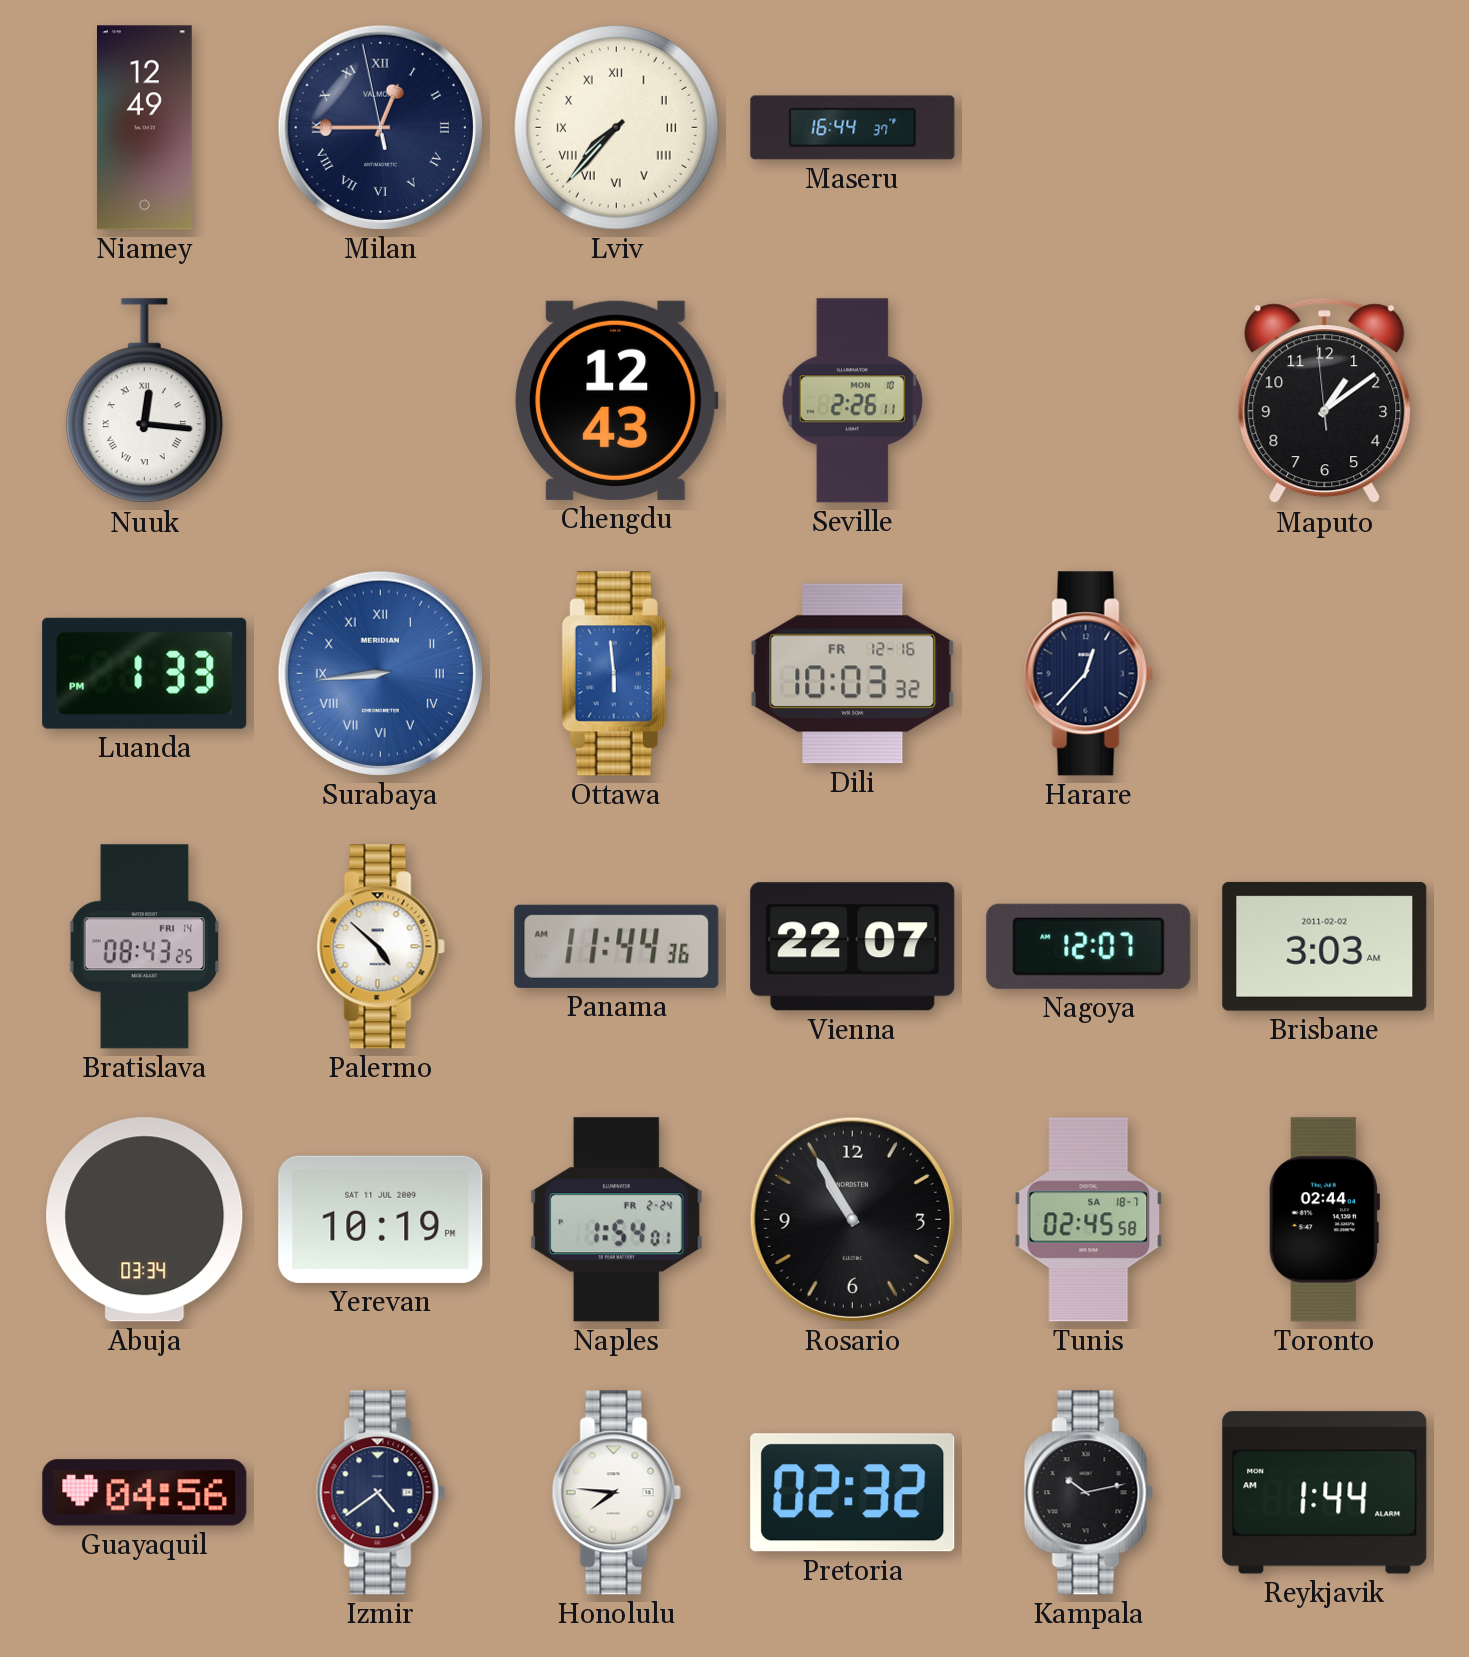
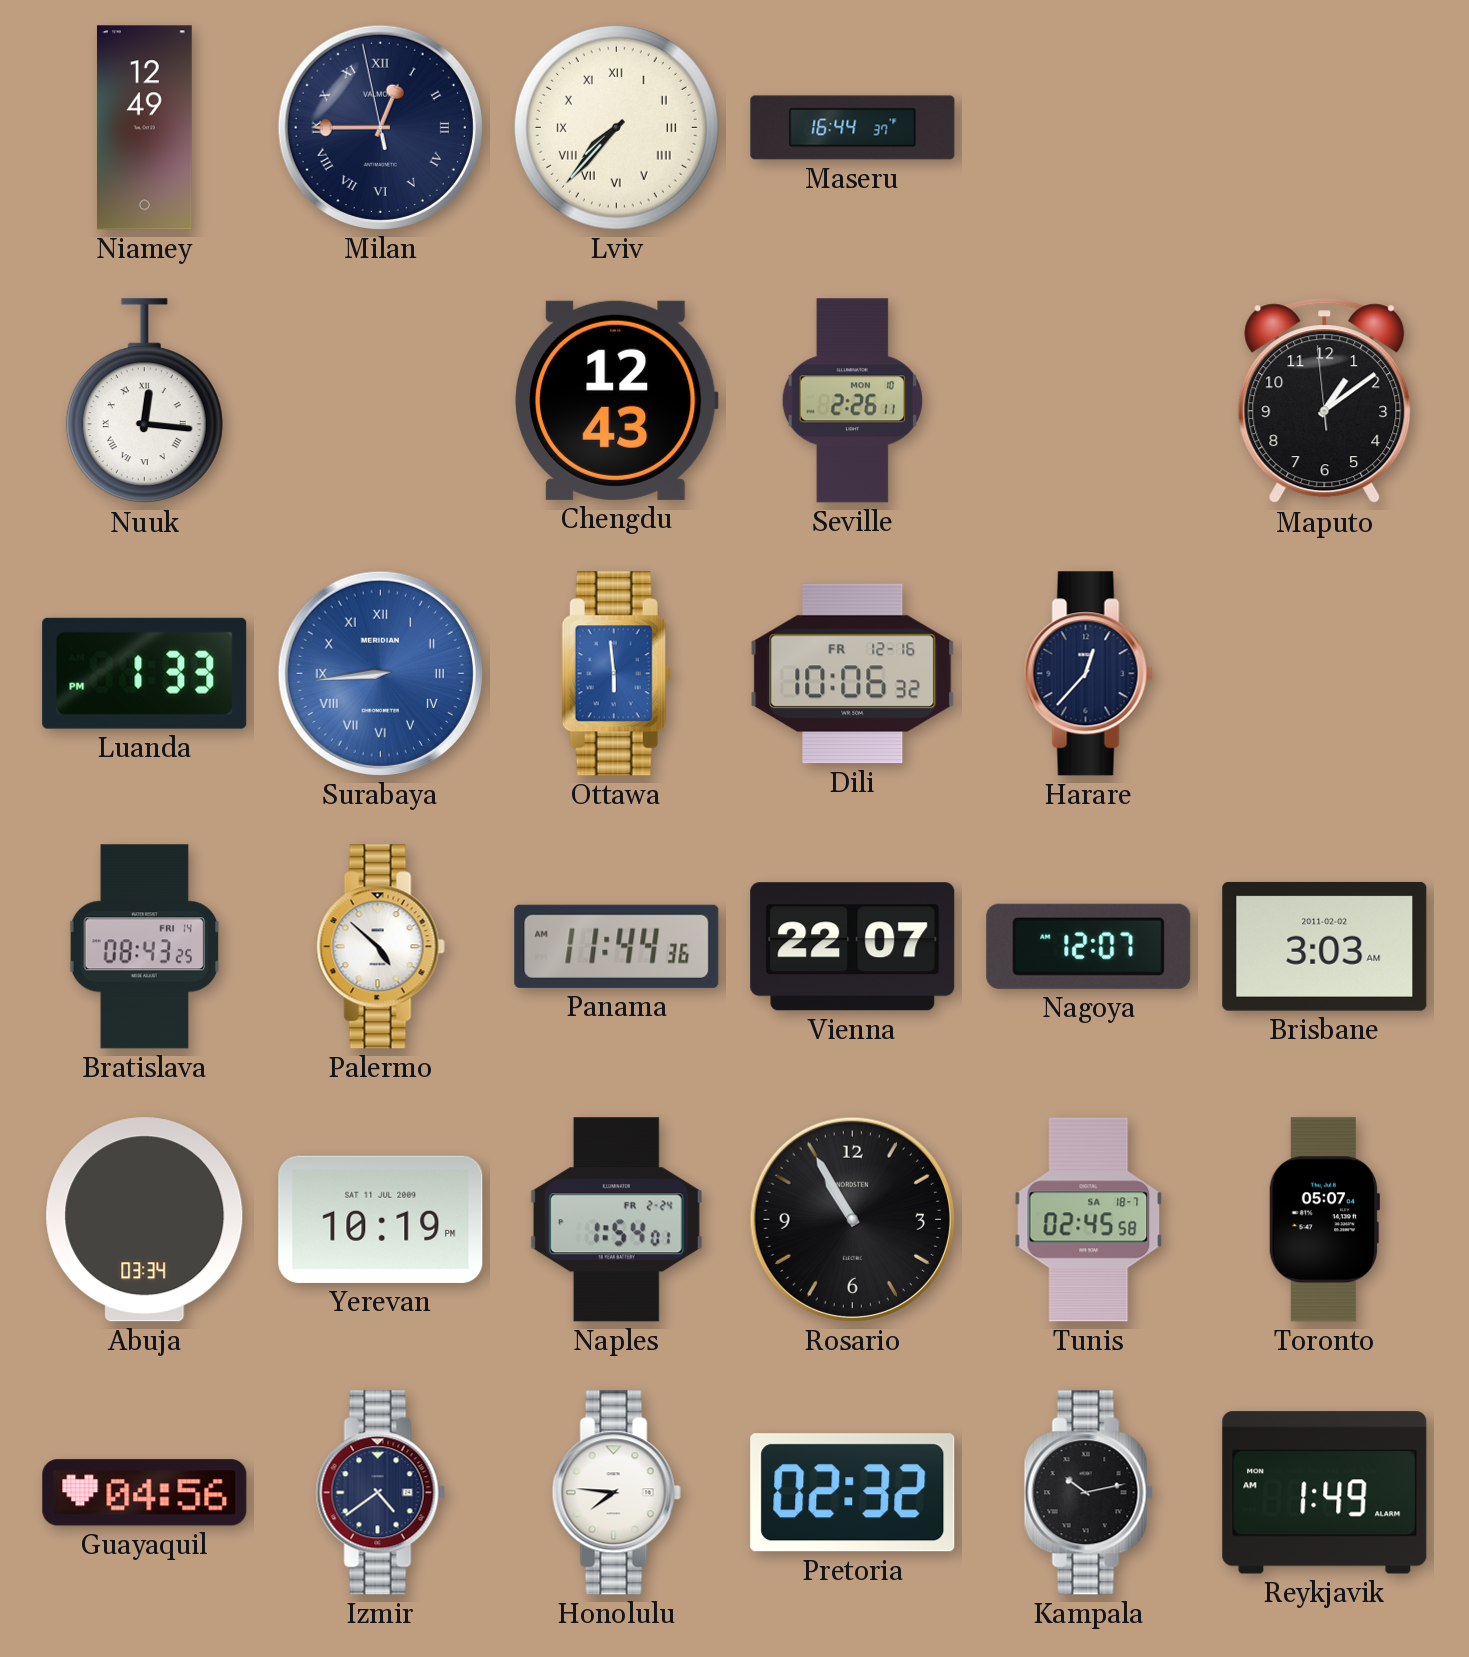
Dili: 10:03 -> 10:06
Toronto: 02:44 -> 05:07
Reykjavik: 1:44 -> 1:49
